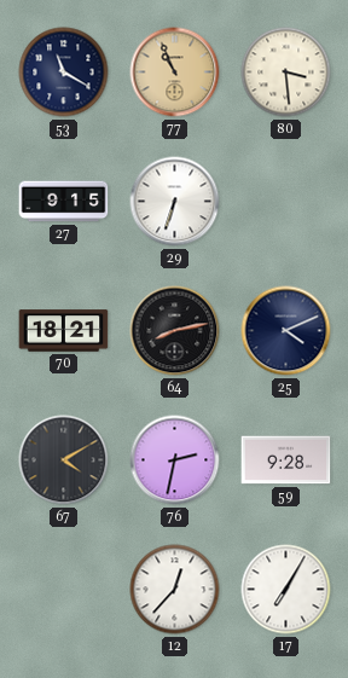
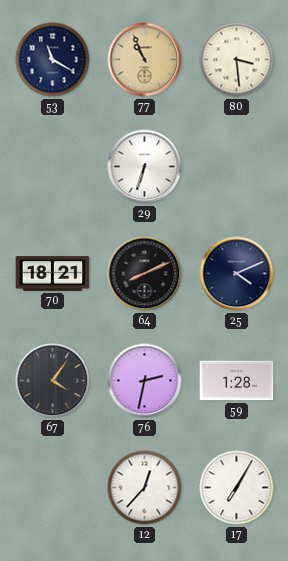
27: 9:15 -> none
64: 8:13 -> 8:11
67: 4:10 -> 4:06
59: 9:28 -> 1:28
